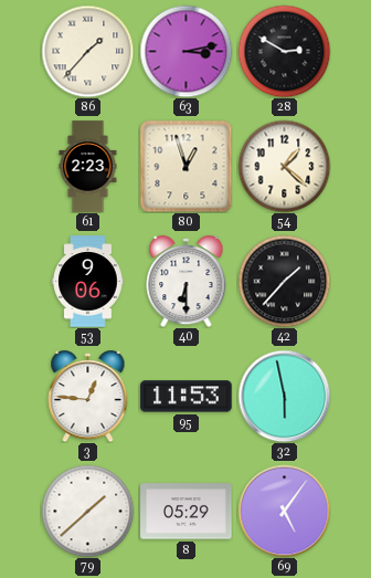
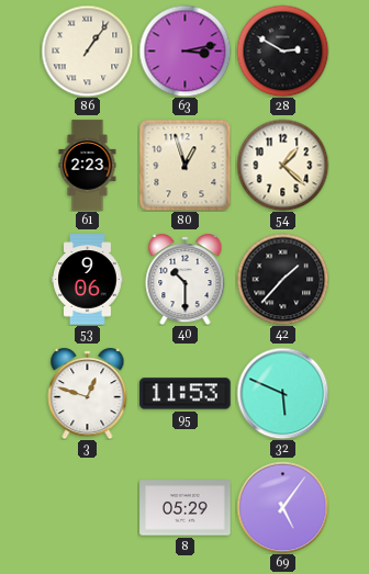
86: 1:37 -> 1:06
40: 6:30 -> 10:30
3: 12:46 -> 12:48
32: 5:58 -> 5:49
79: 1:38 -> none
